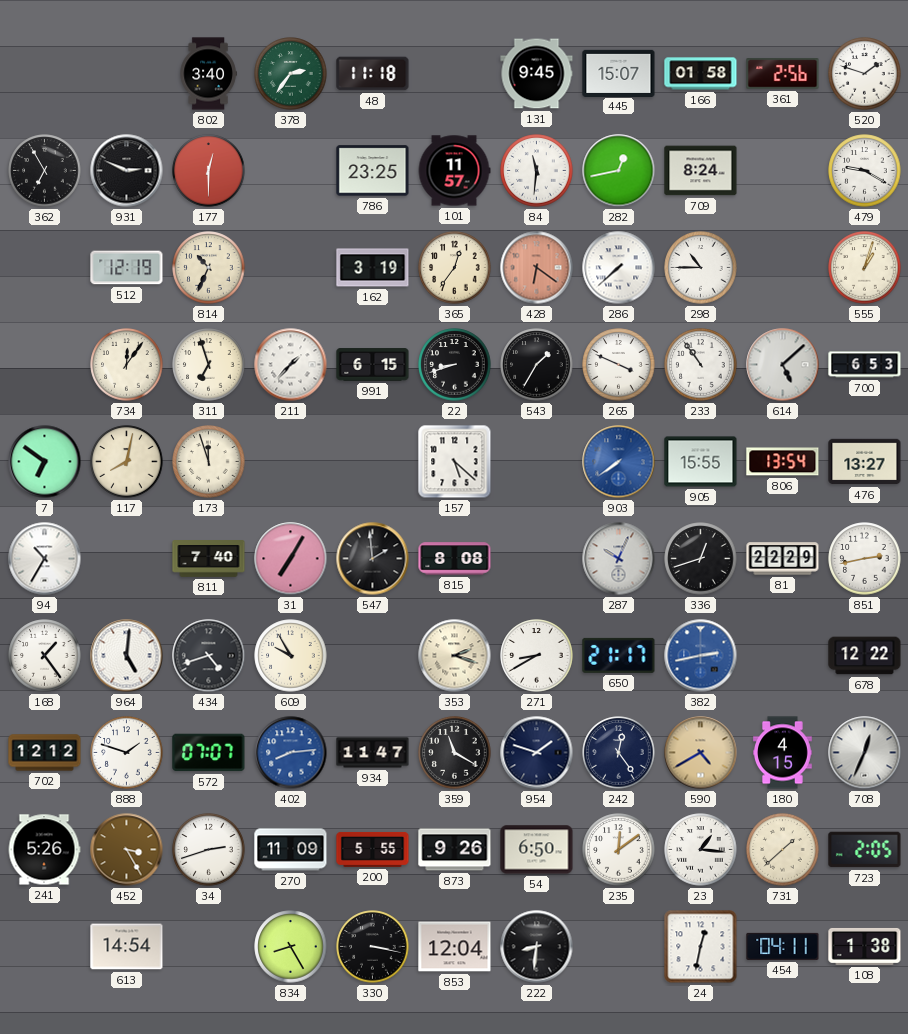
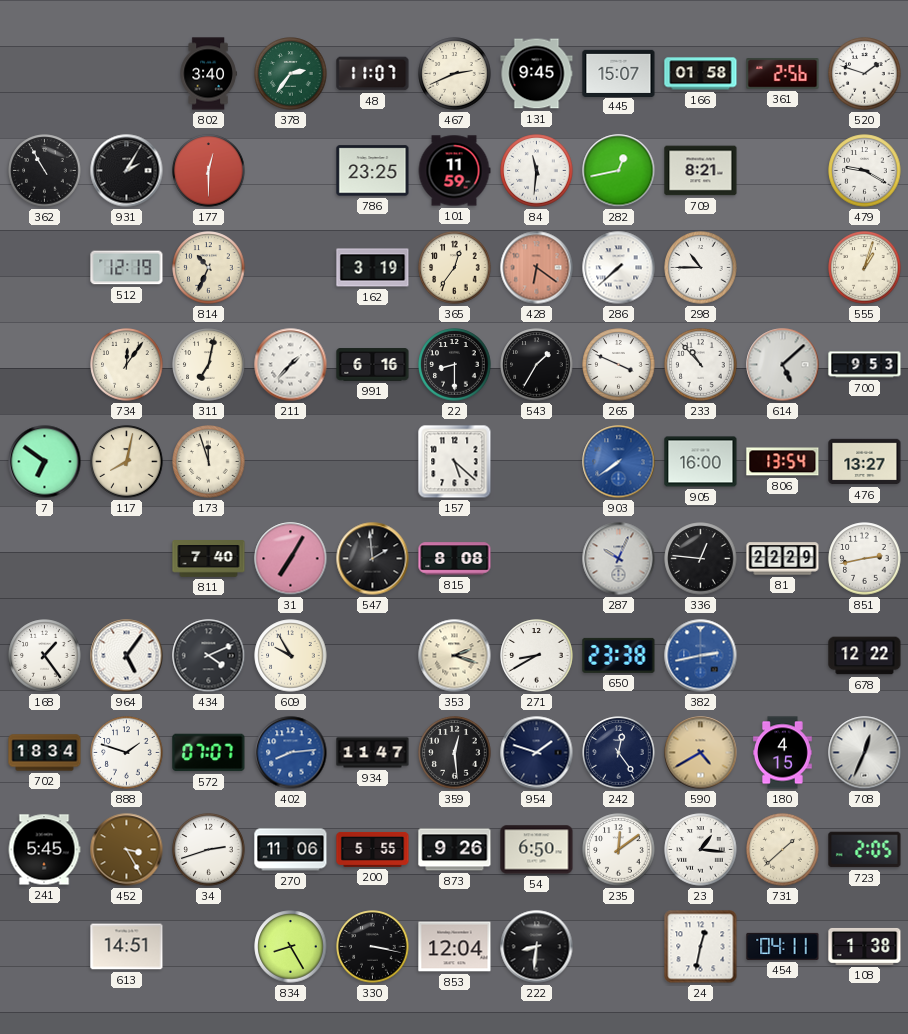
48: 11:18 -> 11:07
467: none -> 2:41
362: 6:55 -> 10:55
931: 2:49 -> 2:05
101: 11:57 -> 11:59
709: 8:24 -> 8:21
311: 6:57 -> 7:02
991: 6:15 -> 6:16
22: 8:42 -> 8:30
233: 10:54 -> 10:53
700: 6:53 -> 9:53
905: 15:55 -> 16:00
94: 10:35 -> none
336: 12:42 -> 12:46
964: 5:01 -> 5:06
434: 4:42 -> 4:11
650: 21:17 -> 23:38
702: 12:12 -> 18:34
359: 11:20 -> 12:29
241: 5:26 -> 5:45
270: 11:09 -> 11:06
613: 14:54 -> 14:51
